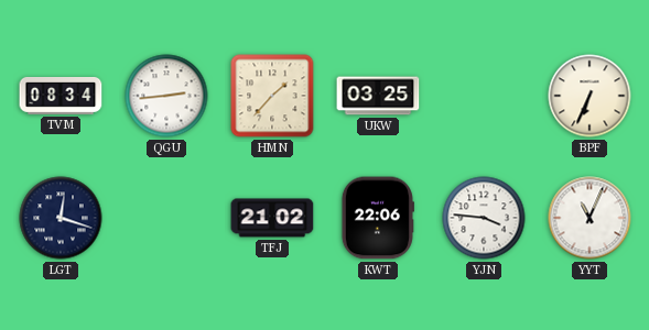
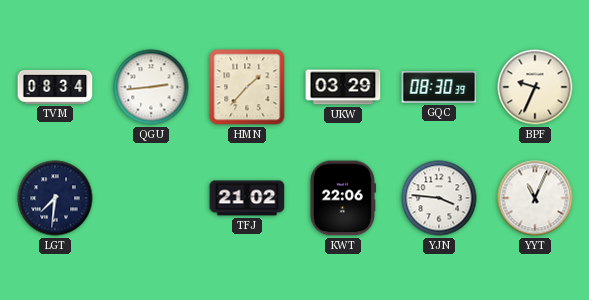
UKW: 03:25 -> 03:29
GQC: none -> 08:30
BPF: 6:34 -> 9:34
LGT: 12:18 -> 7:31
